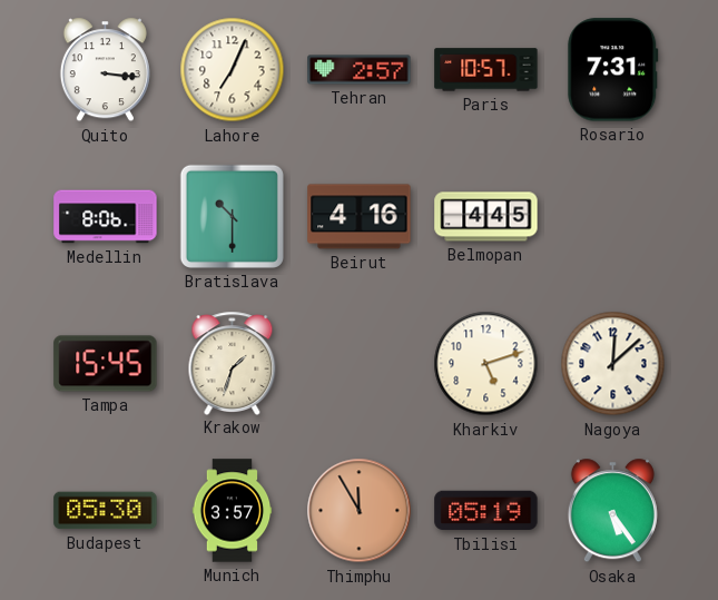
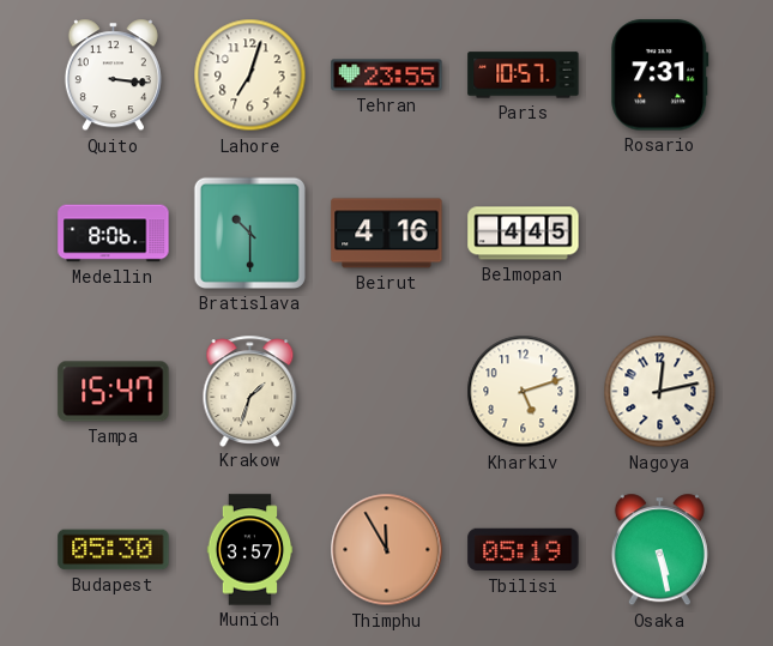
Lahore: 7:04 -> 7:03
Tehran: 2:57 -> 23:55
Tampa: 15:45 -> 15:47
Nagoya: 12:08 -> 12:13
Osaka: 5:24 -> 5:28
